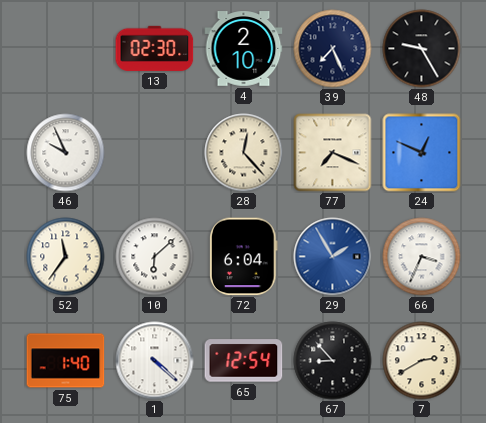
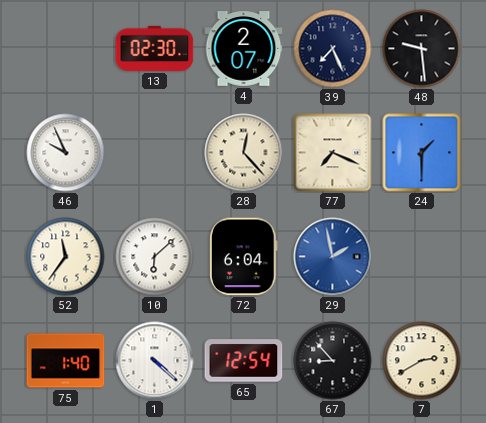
4: 2:10 -> 2:07
48: 9:25 -> 9:29
24: 12:49 -> 1:30
29: 1:55 -> 1:58
66: 3:34 -> none
